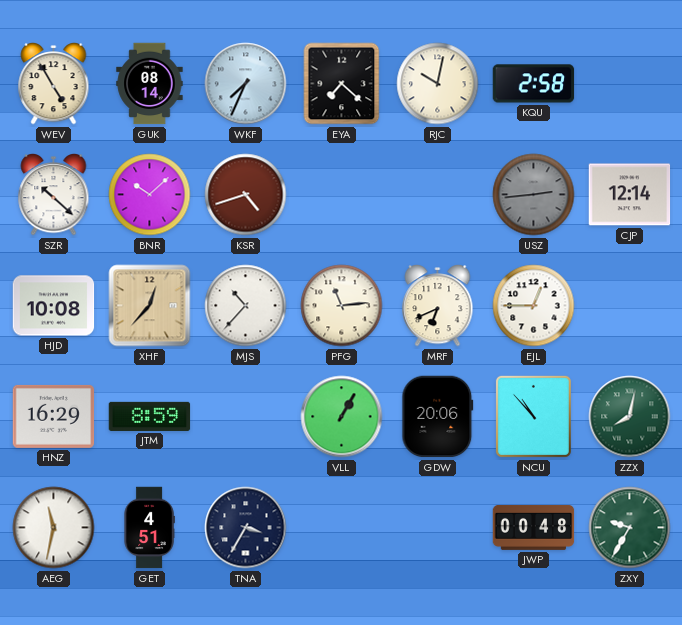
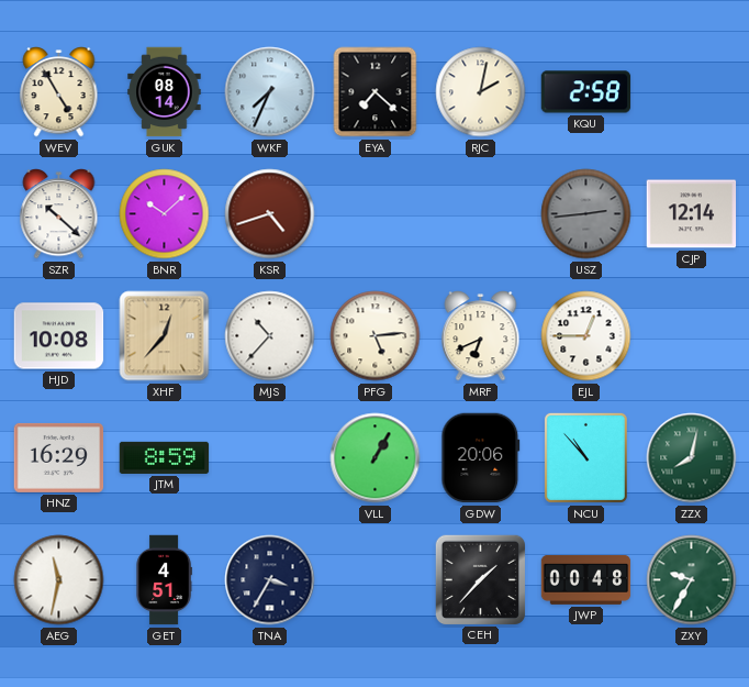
RJC: 10:02 -> 2:02
PFG: 11:14 -> 5:14
CEH: none -> 1:37
